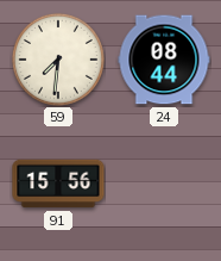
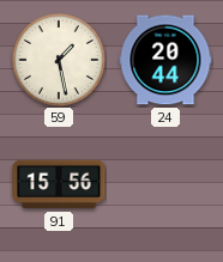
59: 7:31 -> 1:28
24: 08:44 -> 20:44
